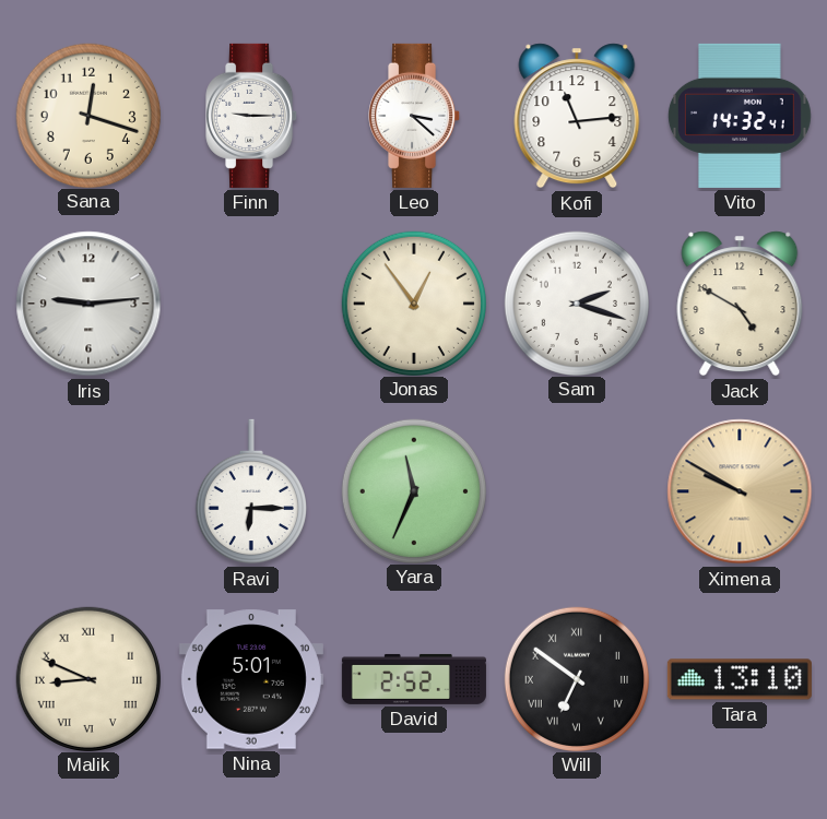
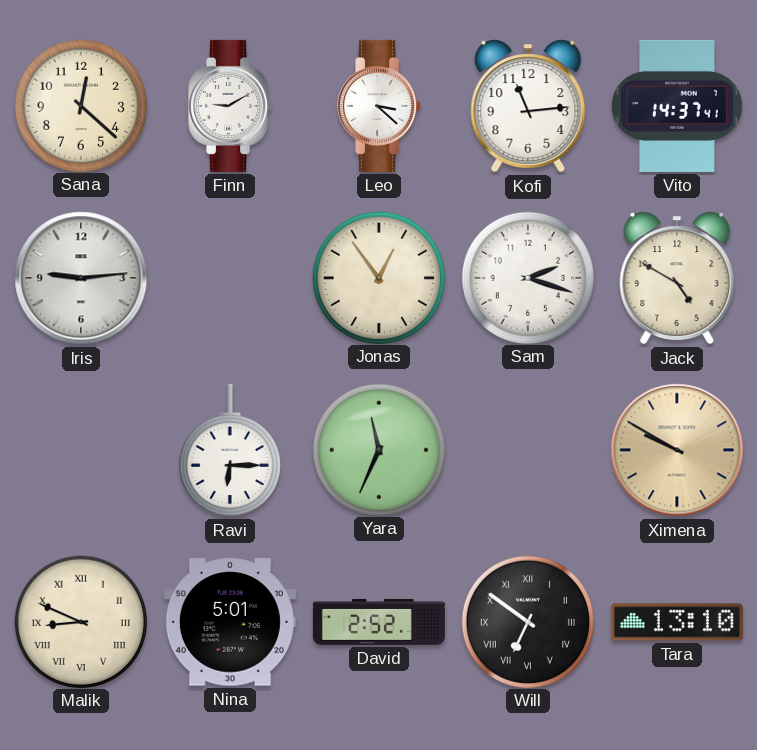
Sana: 12:18 -> 12:22
Finn: 9:15 -> 9:10
Vito: 14:32 -> 14:37
